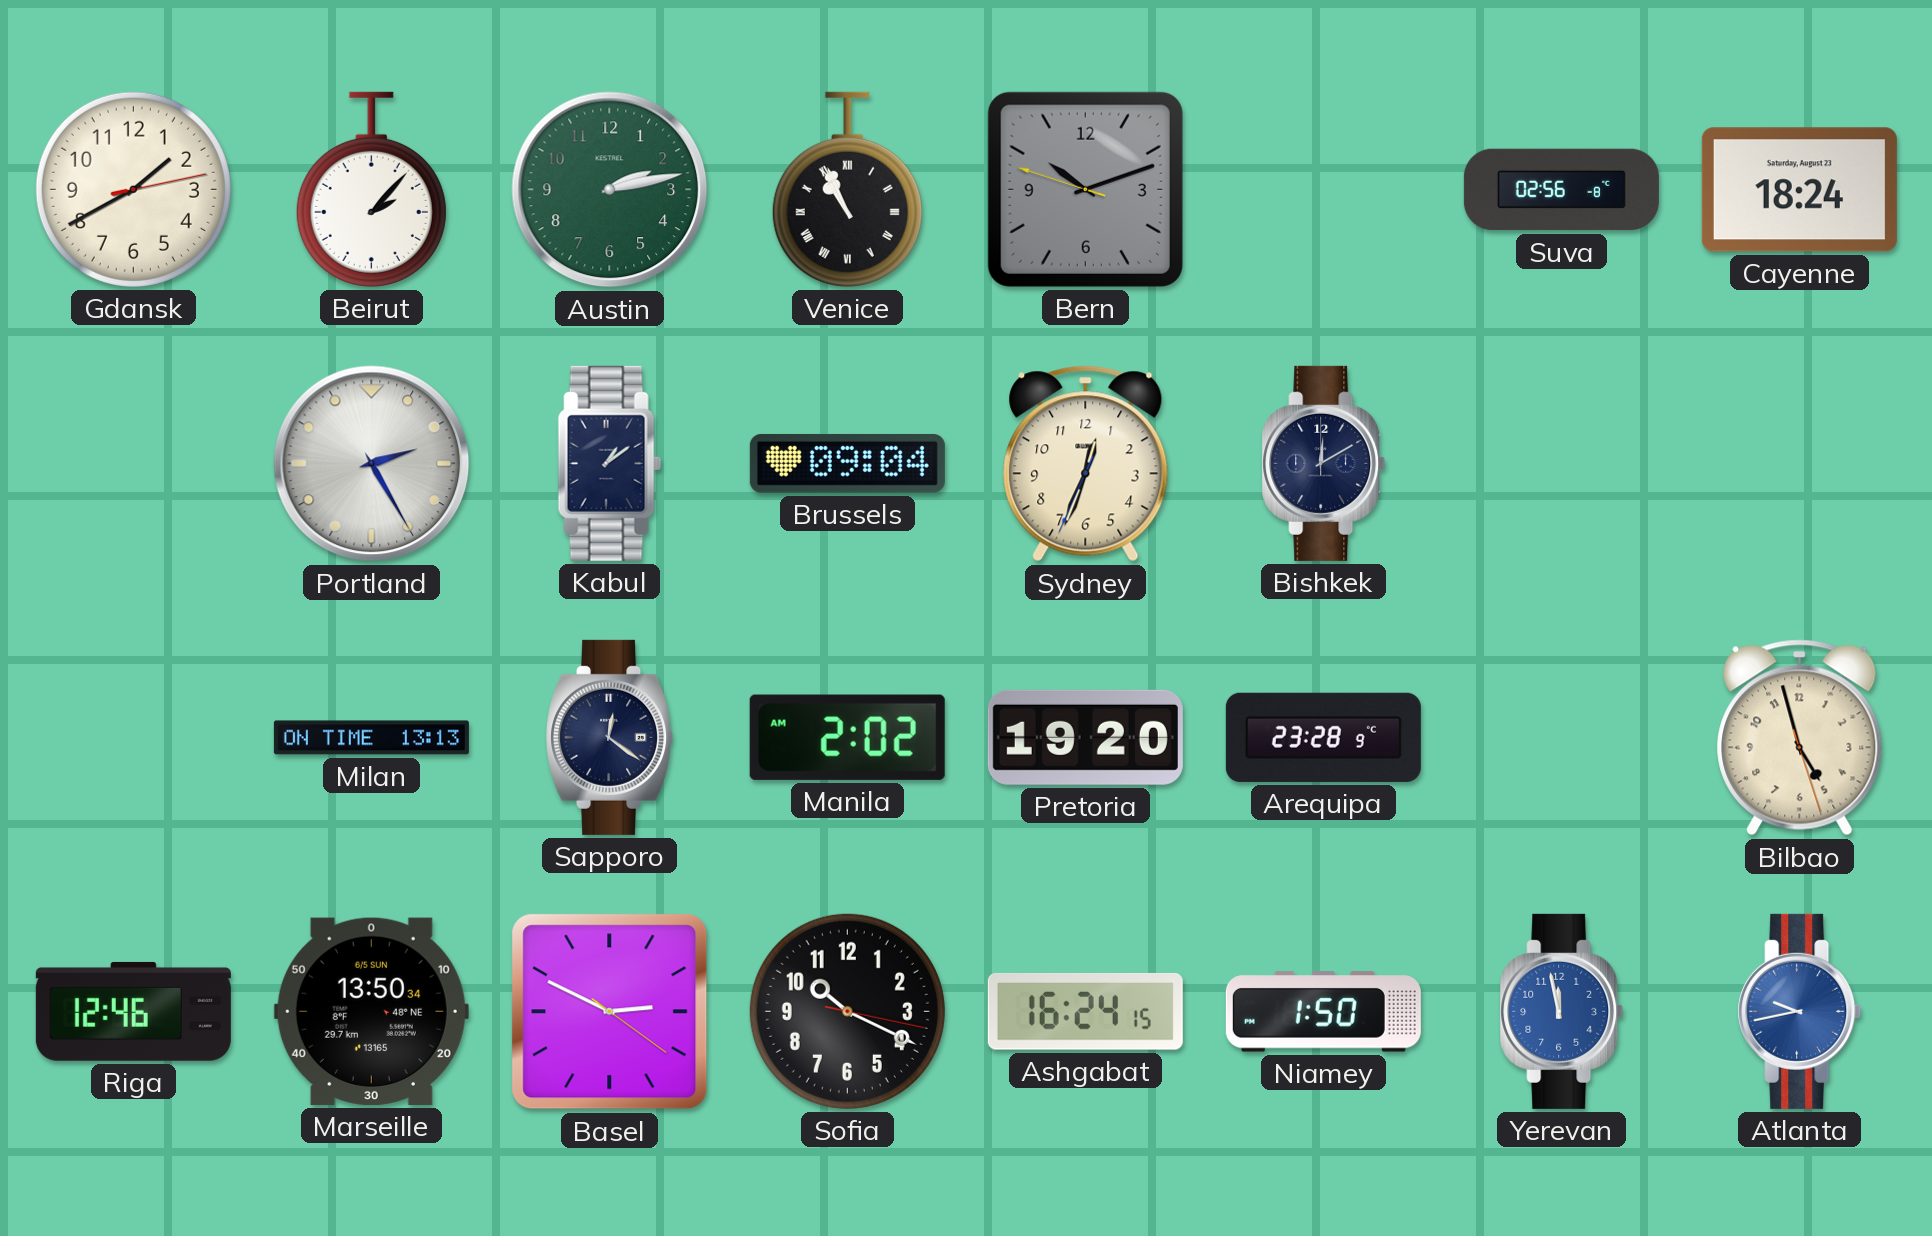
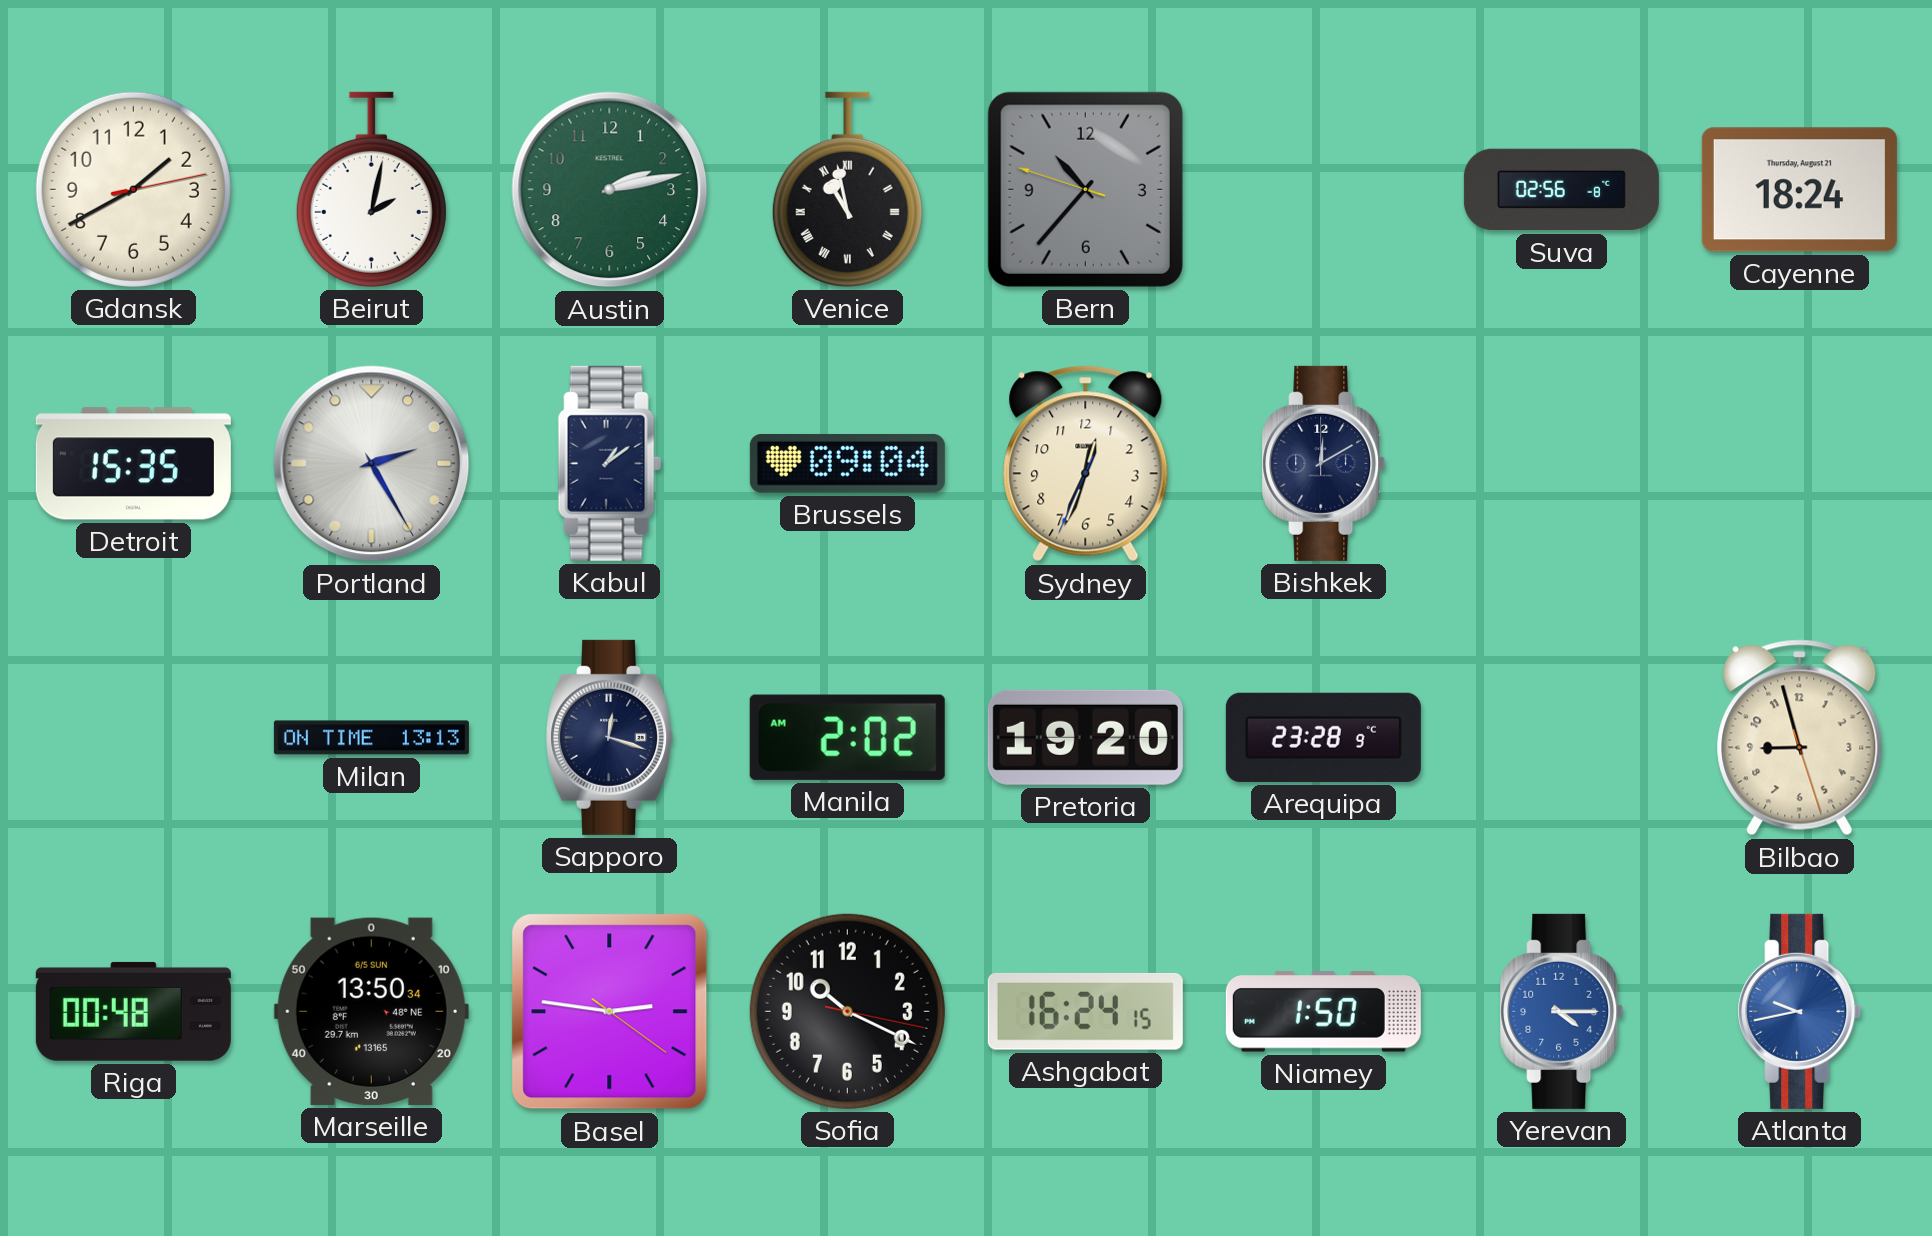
Beirut: 2:07 -> 2:02
Venice: 10:56 -> 10:58
Bern: 10:11 -> 10:36
Cayenne date: Saturday, August 23 -> Thursday, August 21
Detroit: none -> 15:35
Sapporo: 12:21 -> 12:18
Bilbao: 4:57 -> 8:57
Riga: 12:46 -> 00:48
Basel: 2:49 -> 2:46
Yerevan: 11:58 -> 4:15
